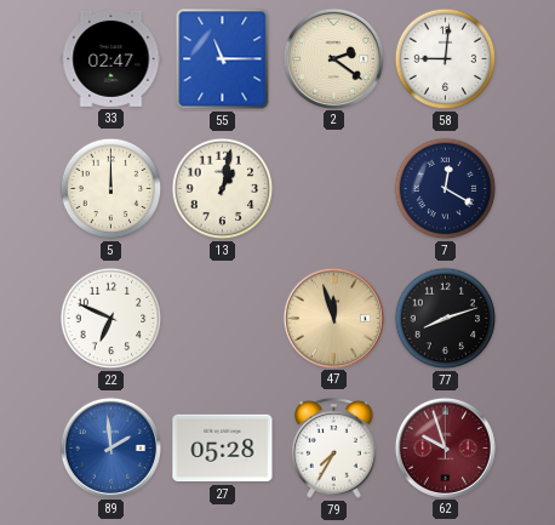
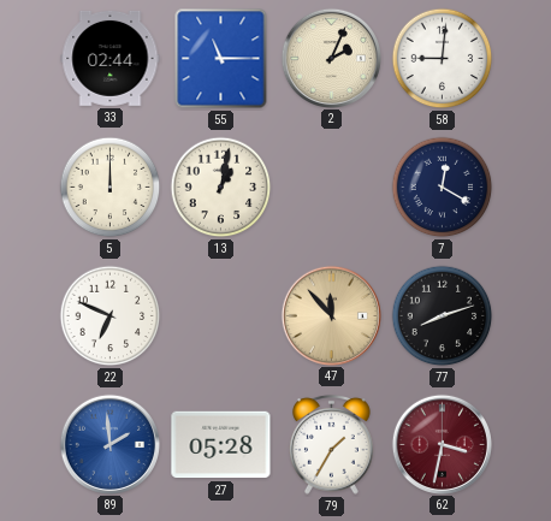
33: 02:47 -> 02:44
2: 2:21 -> 2:04
47: 11:57 -> 11:53
79: 7:35 -> 1:35
62: 9:57 -> 3:32
